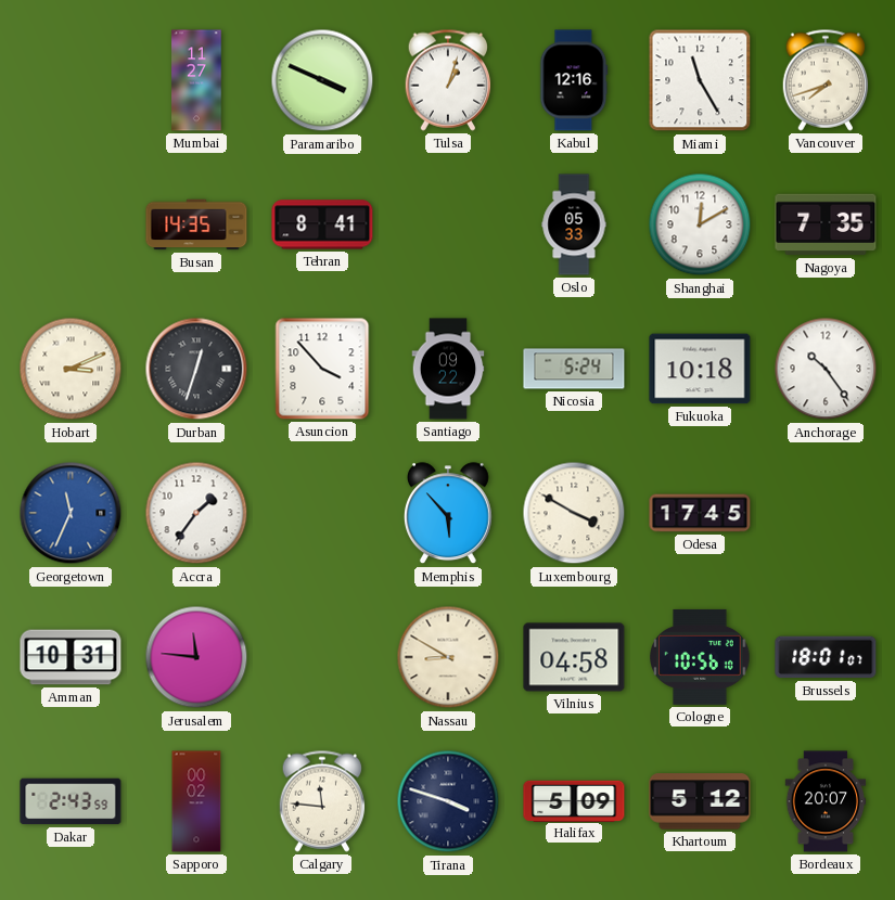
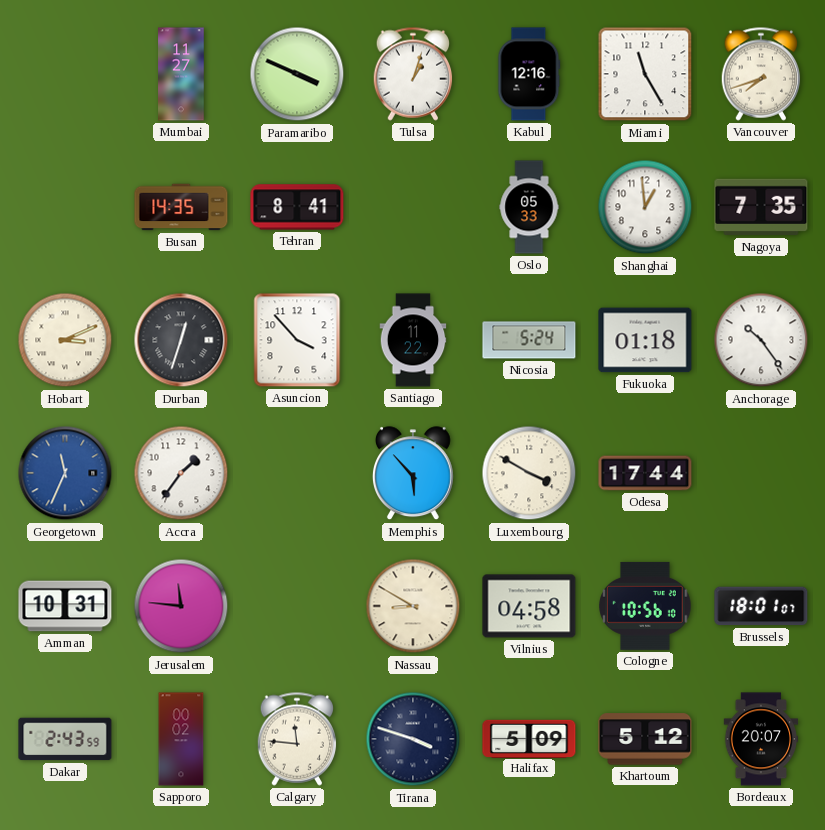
Shanghai: 12:10 -> 12:59
Santiago: 09:22 -> 11:22
Fukuoka: 10:18 -> 01:18
Odesa: 17:45 -> 17:44
